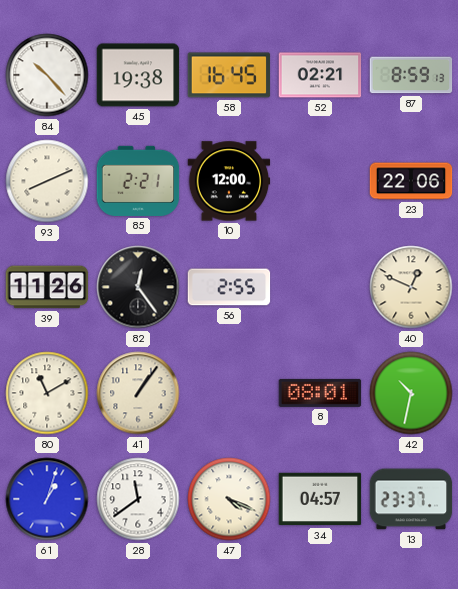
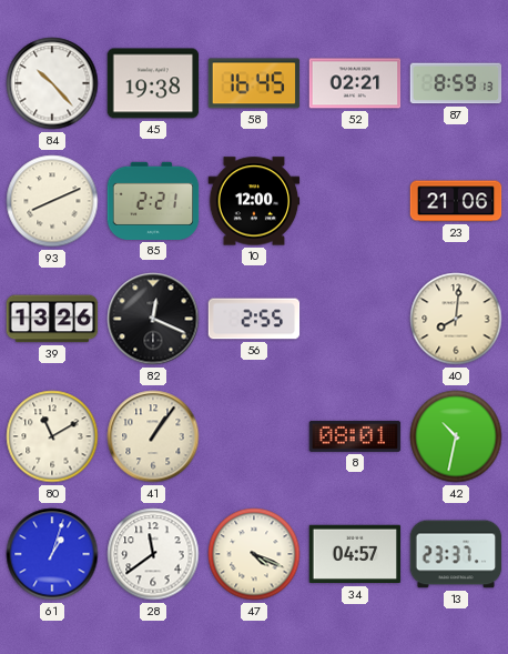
23: 22:06 -> 21:06
39: 11:26 -> 13:26
82: 12:24 -> 12:19
40: 12:49 -> 8:01
